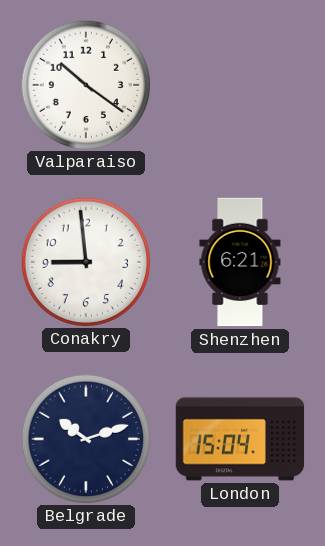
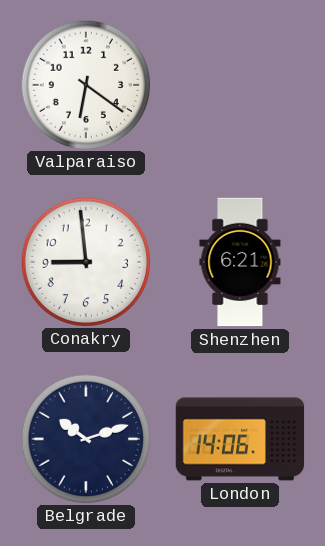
Valparaiso: 10:21 -> 6:21
London: 15:04 -> 14:06
